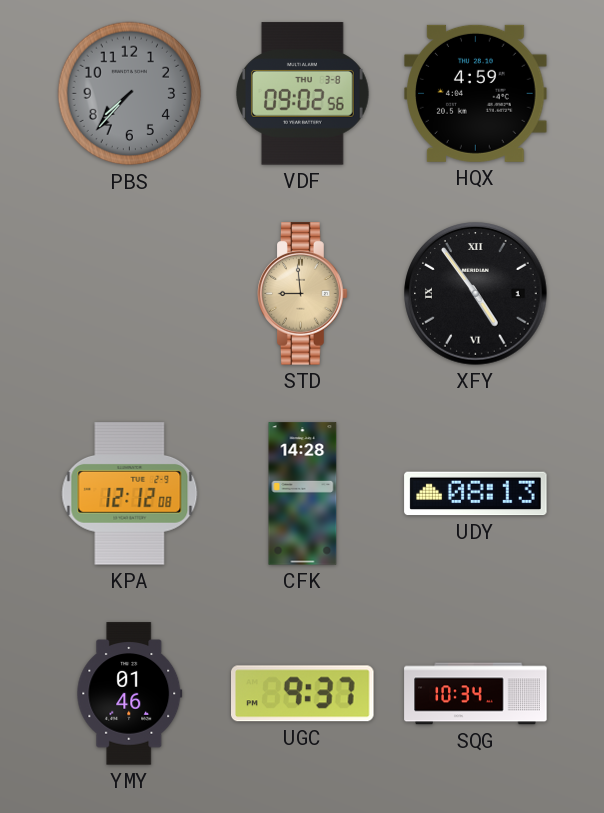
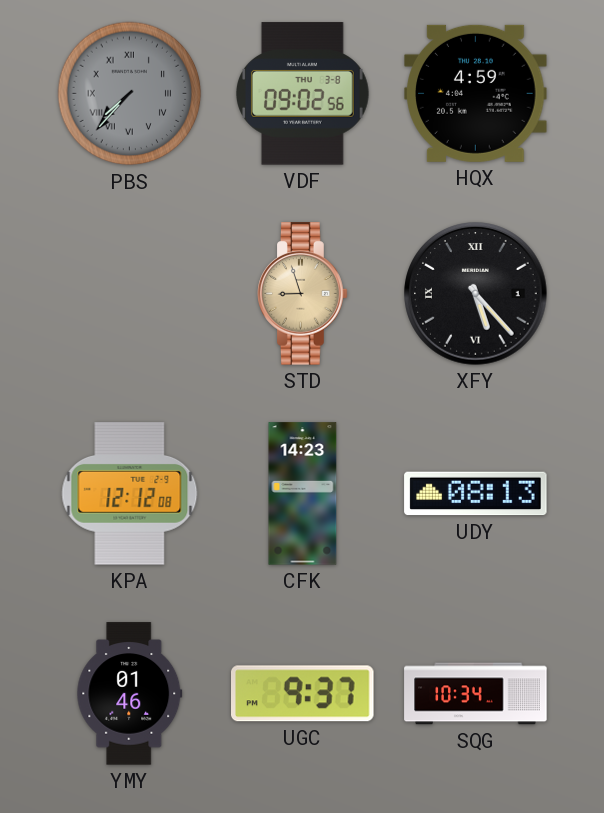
PBS numerals: Arabic -> Roman
STD: 8:59 -> 8:57
XFY: 4:54 -> 5:23
CFK: 14:28 -> 14:23
